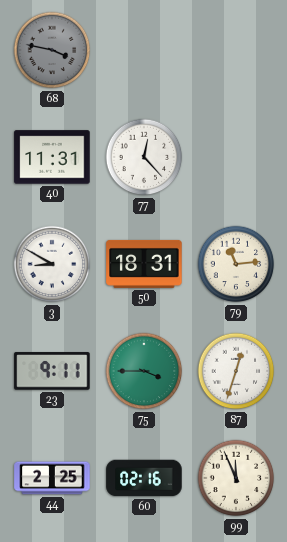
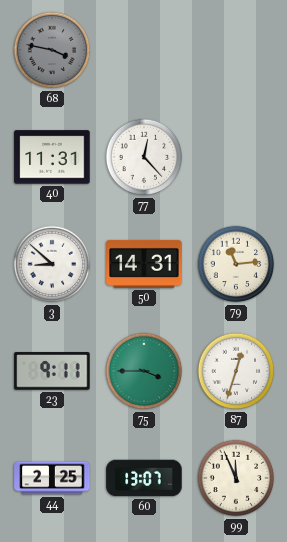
3: 8:50 -> 8:52
50: 18:31 -> 14:31
60: 02:16 -> 13:07
